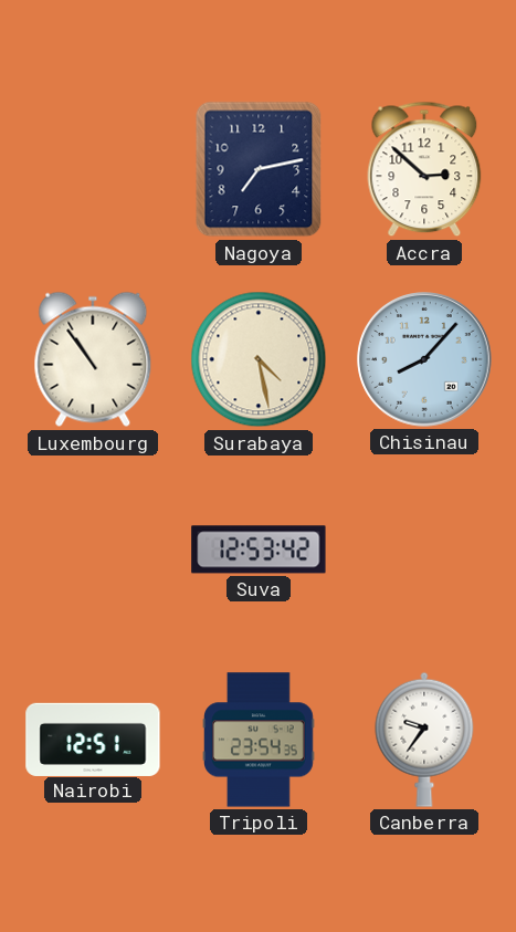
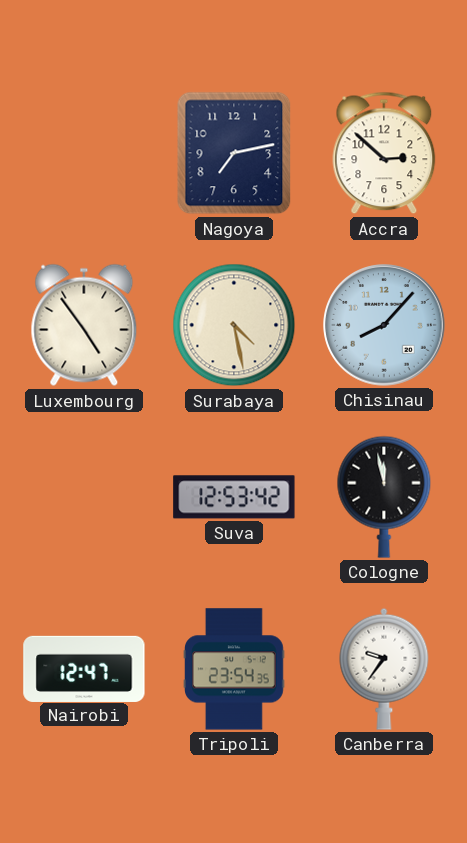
Luxembourg: 10:54 -> 4:54
Cologne: none -> 11:58
Nairobi: 12:51 -> 12:47
